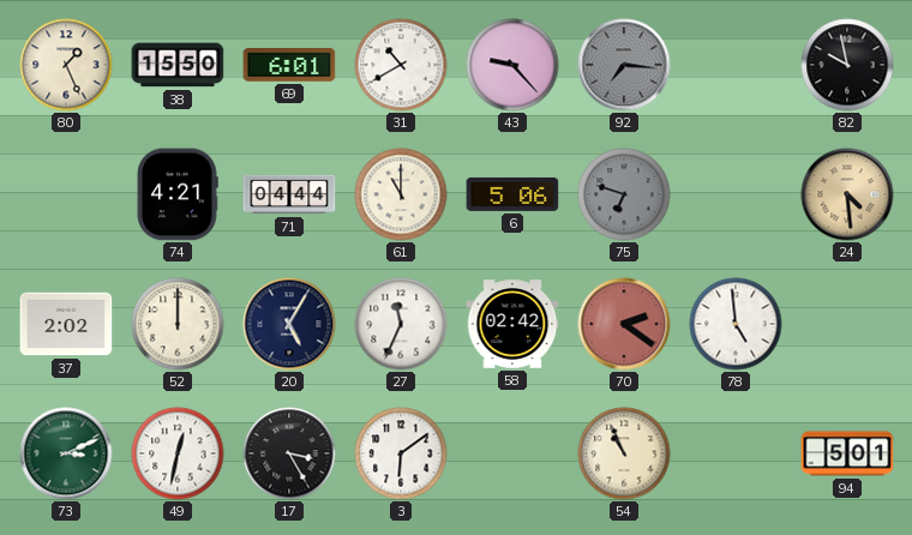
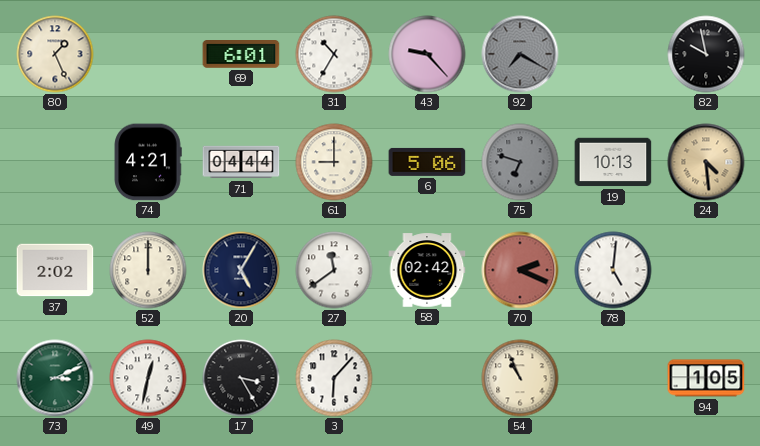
38: 15:50 -> none
31: 10:40 -> 10:35
92: 7:16 -> 7:20
61: 11:00 -> 9:00
19: none -> 10:13
27: 11:34 -> 11:39
70: 2:21 -> 2:19
78: 4:59 -> 5:01
3: 6:09 -> 6:07
94: 5:01 -> 1:05
